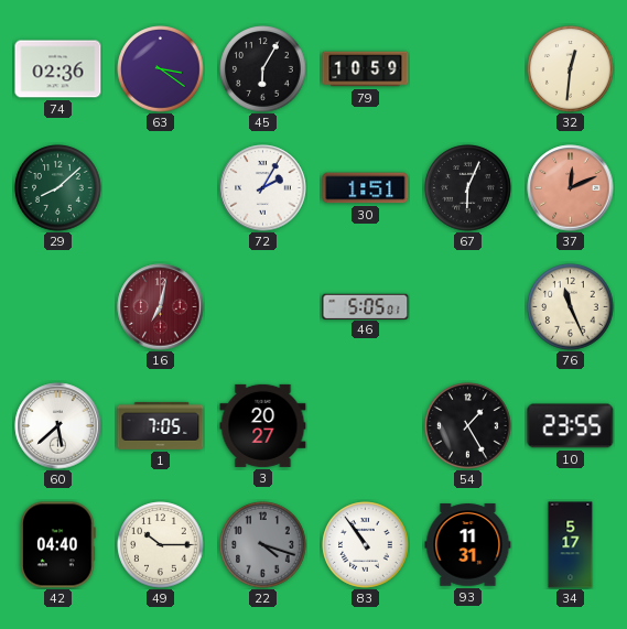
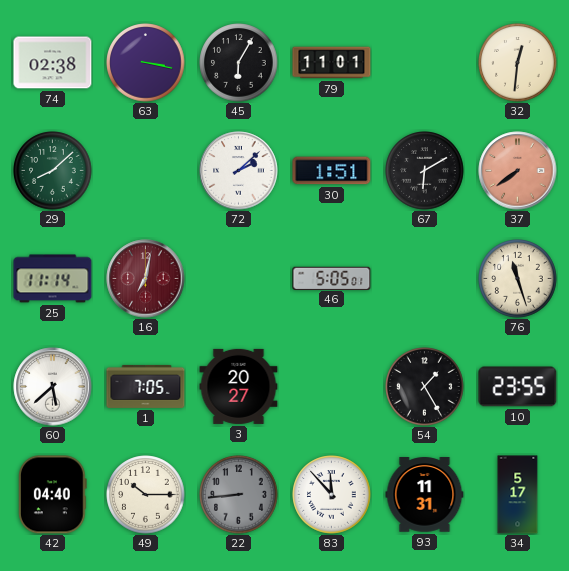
74: 02:36 -> 02:38
63: 3:21 -> 3:17
79: 10:59 -> 11:01
72: 2:05 -> 2:08
67: 6:04 -> 6:10
37: 12:11 -> 7:39
25: none -> 11:14
76: 11:26 -> 11:27
22: 4:18 -> 8:44
83: 10:54 -> 11:53
